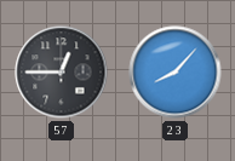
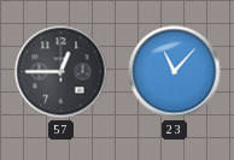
23: 8:07 -> 11:07
